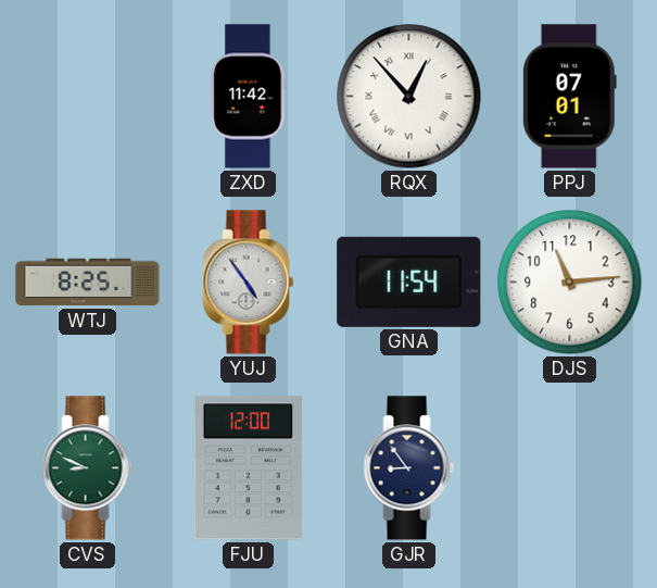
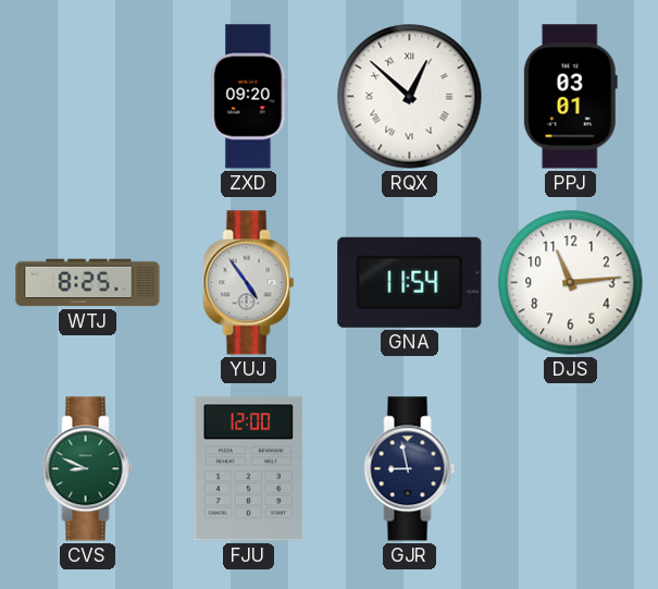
ZXD: 11:42 -> 09:20
RQX: 12:53 -> 12:52
PPJ: 07:01 -> 03:01
GJR: 8:54 -> 8:58
